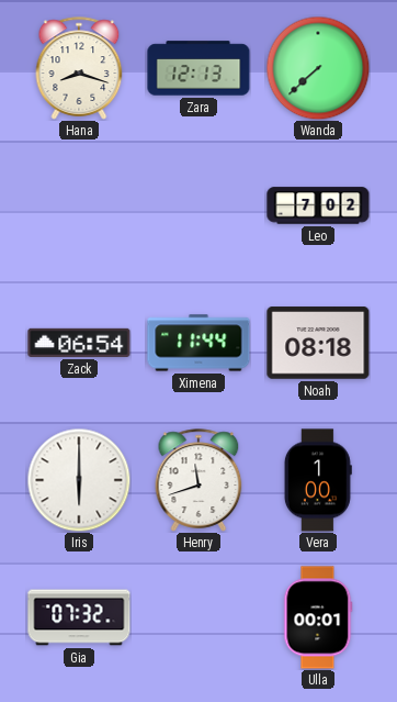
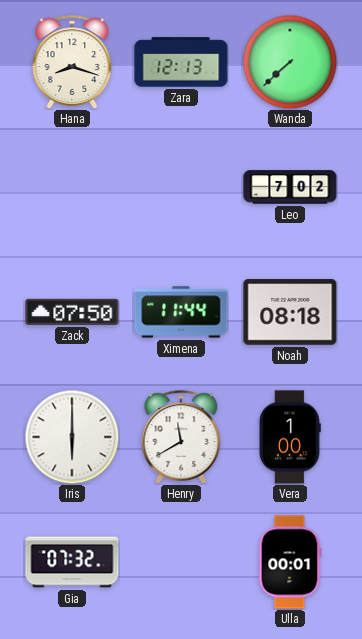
Zack: 06:54 -> 07:50
Henry: 11:42 -> 11:40
